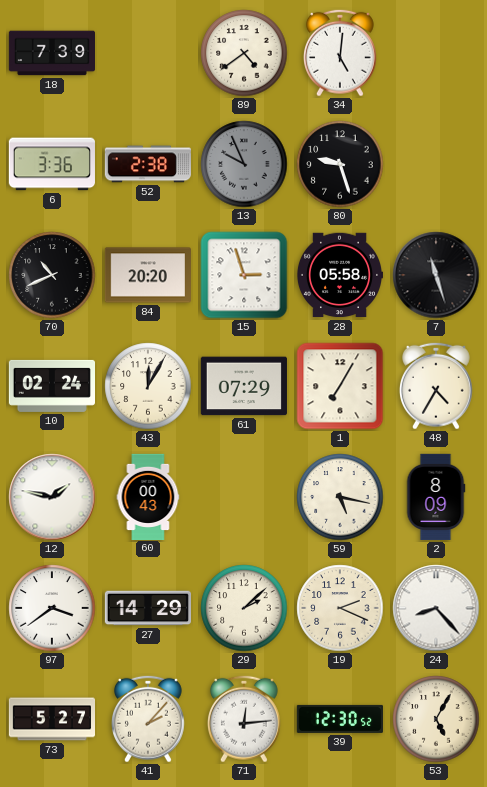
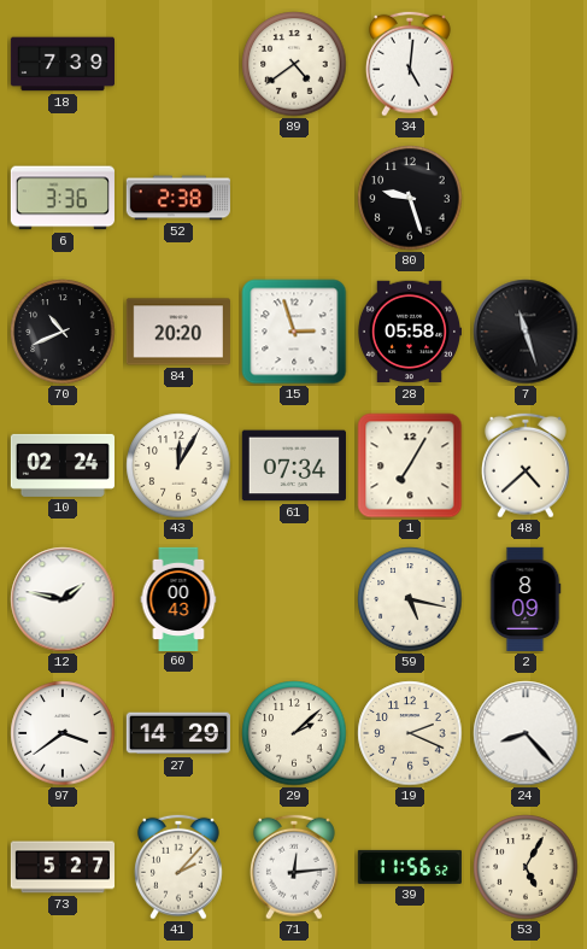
13: 9:56 -> none
61: 07:29 -> 07:34
48: 4:35 -> 4:38
39: 12:30 -> 11:56
